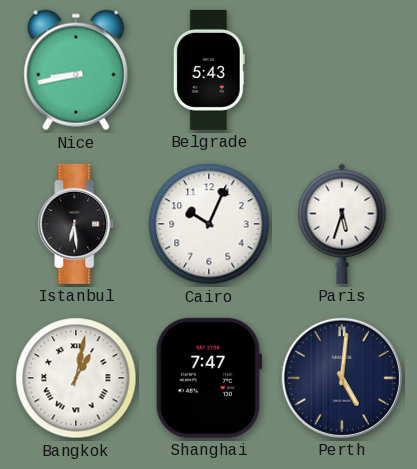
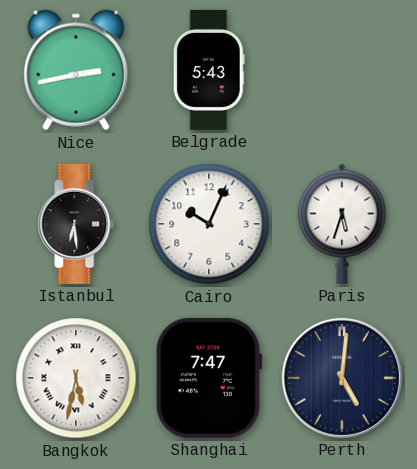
Nice: 8:43 -> 2:43
Bangkok: 1:02 -> 5:32
